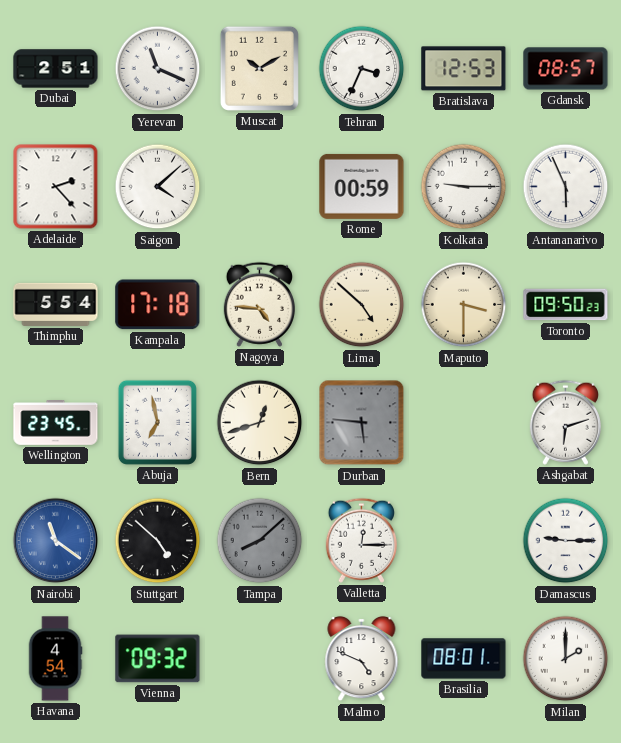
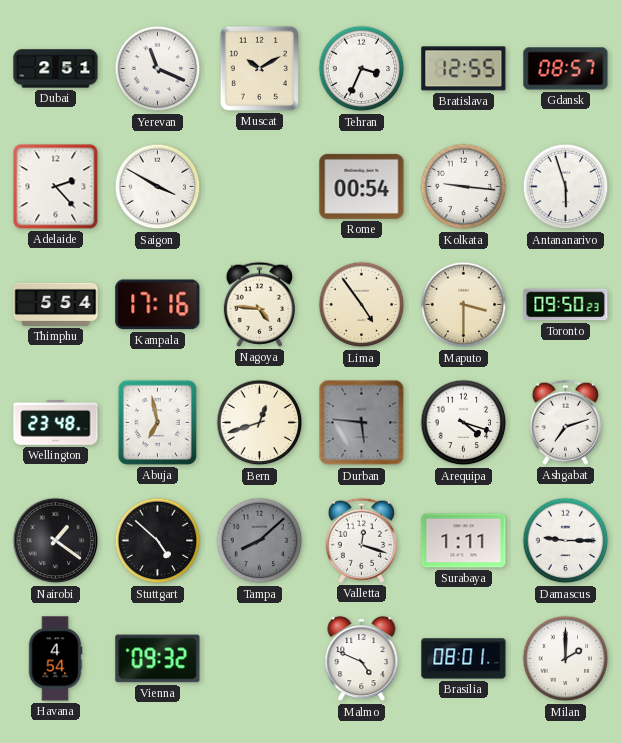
Bratislava: 12:53 -> 12:55
Saigon: 4:08 -> 3:50
Rome: 00:59 -> 00:54
Kolkata: 9:15 -> 9:16
Antananarivo: 5:56 -> 5:57
Kampala: 17:18 -> 17:16
Lima: 4:52 -> 4:54
Wellington: 23:45 -> 23:48
Arequipa: none -> 4:18
Ashgabat: 6:12 -> 7:12
Nairobi: 11:21 -> 1:21
Nairobi dial: blue -> black
Valletta: 12:15 -> 12:18
Surabaya: none -> 1:11
